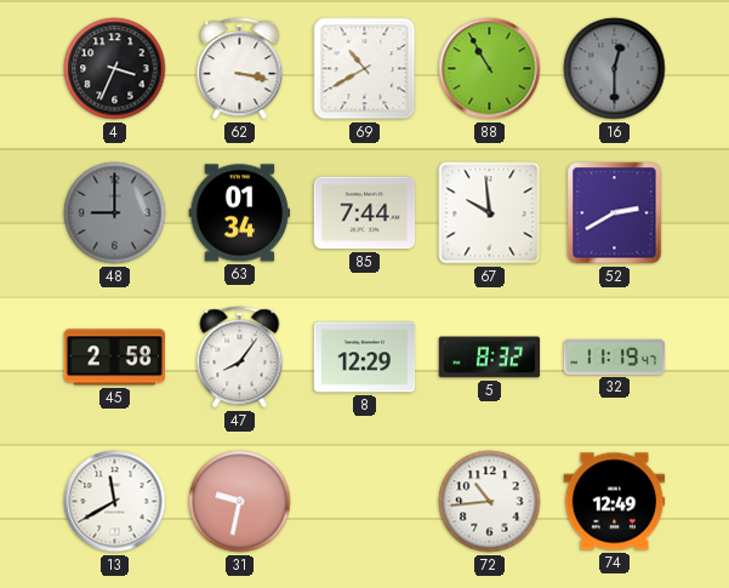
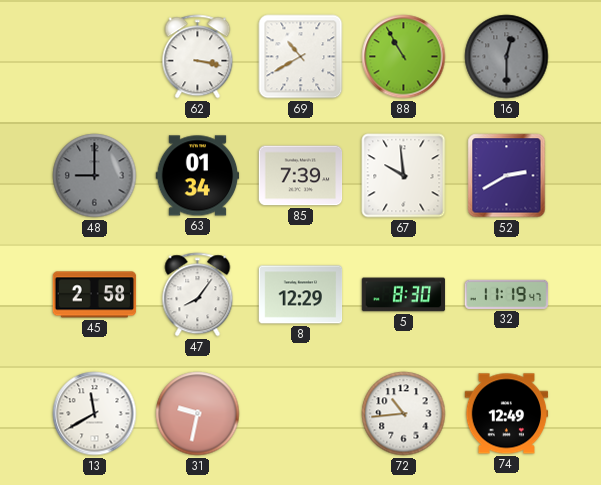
4: 3:34 -> none
85: 7:44 -> 7:39
5: 8:32 -> 8:30
